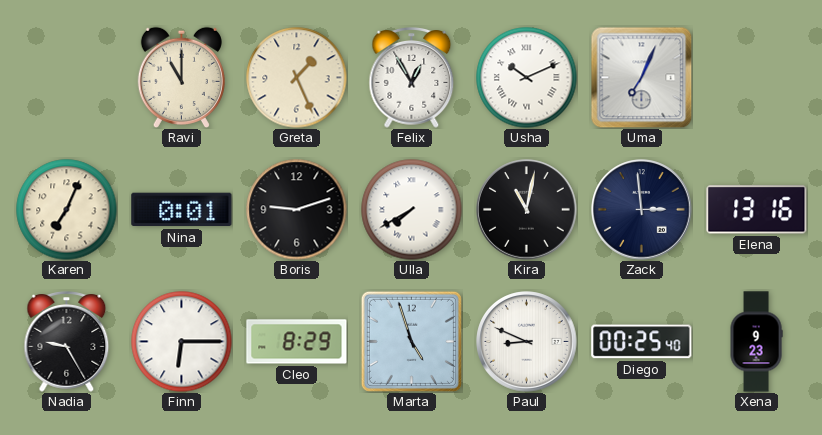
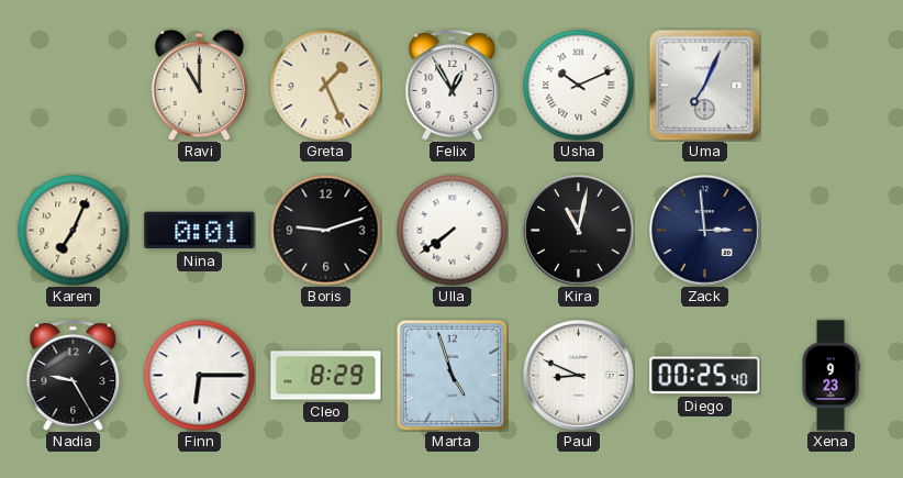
Ulla: 7:40 -> 7:39
Elena: 13:16 -> none
